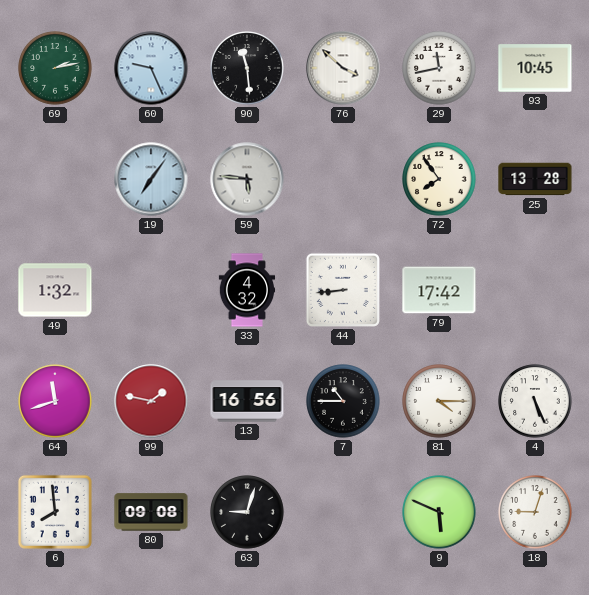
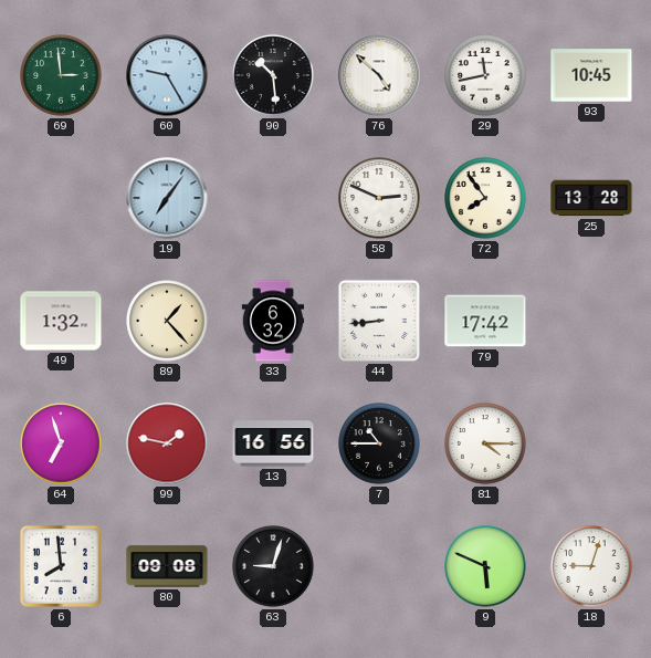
69: 2:13 -> 2:59
60: 9:26 -> 9:25
90: 11:29 -> 10:29
76: 3:52 -> 4:52
59: 5:46 -> none
58: none -> 2:49
89: none -> 1:23
33: 4:32 -> 6:32
64: 11:42 -> 6:57
4: 5:26 -> none
